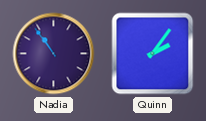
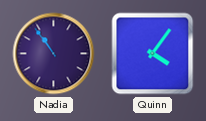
Quinn: 2:06 -> 4:06
